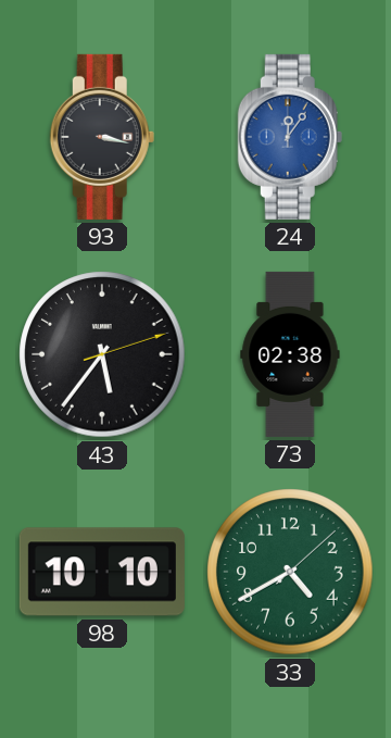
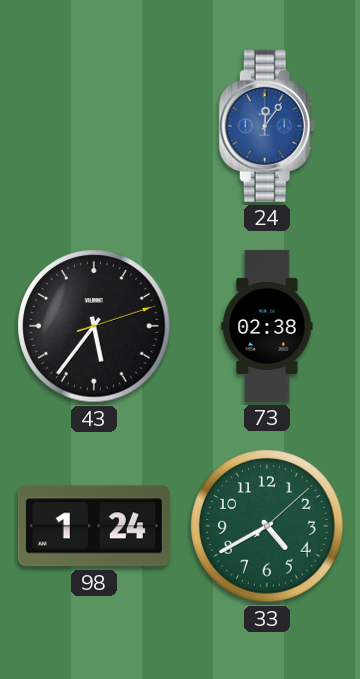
93: 3:17 -> none
98: 10:10 -> 1:24
